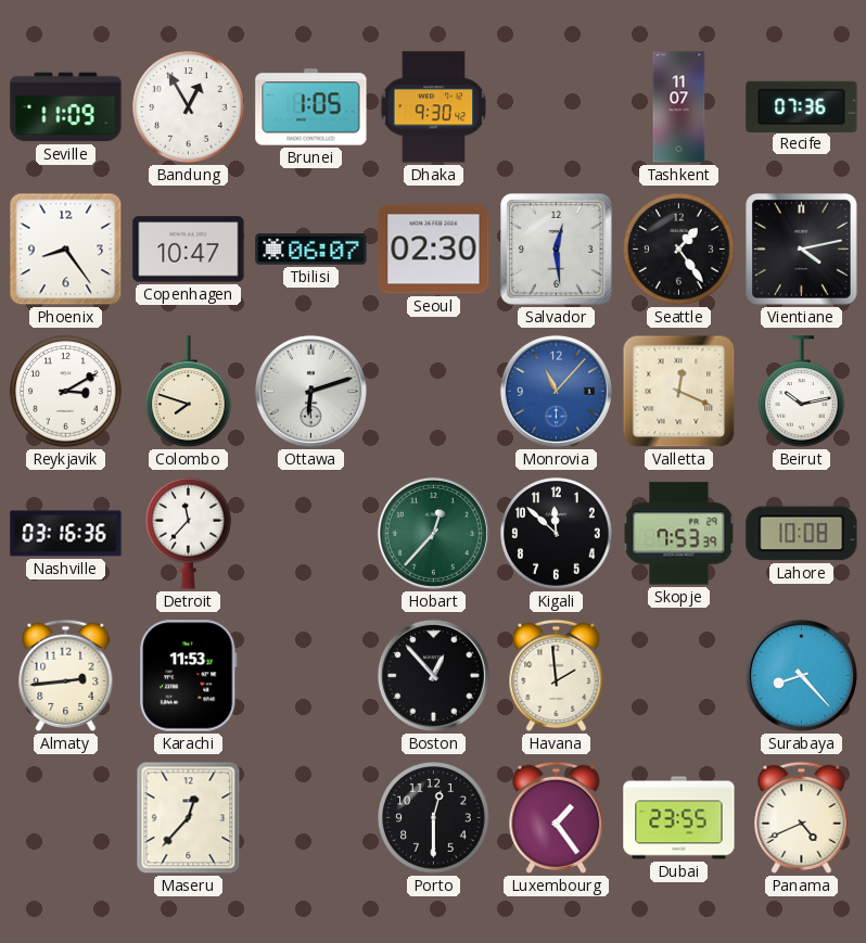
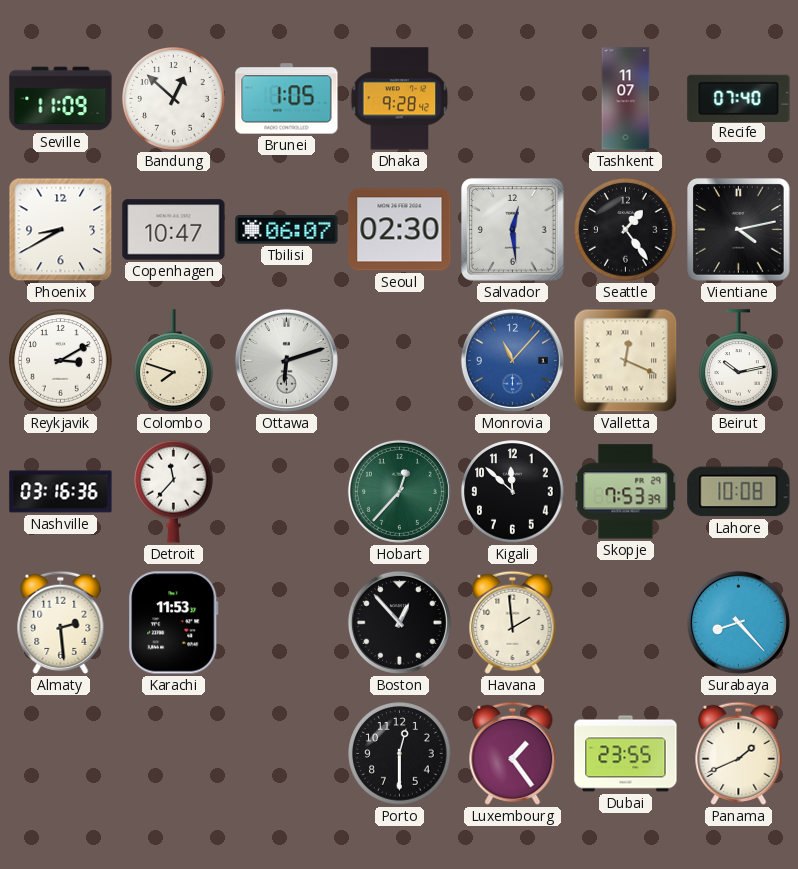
Bandung: 12:55 -> 12:52
Dhaka: 9:30 -> 9:28
Recife: 07:36 -> 07:40
Phoenix: 8:24 -> 8:40
Almaty: 2:44 -> 2:29
Maseru: 12:37 -> none
Panama: 4:41 -> 1:41
